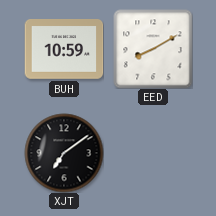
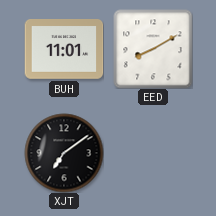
BUH: 10:59 -> 11:01
